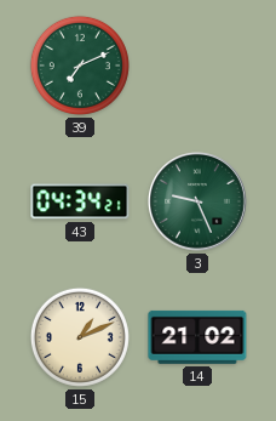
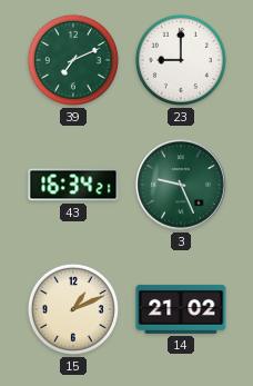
23: none -> 9:00
43: 04:34 -> 16:34
